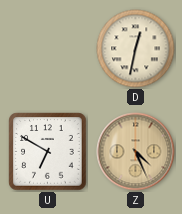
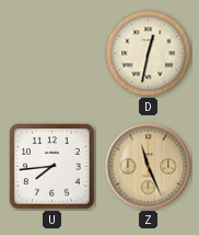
U: 6:50 -> 7:44
Z: 4:26 -> 11:26
